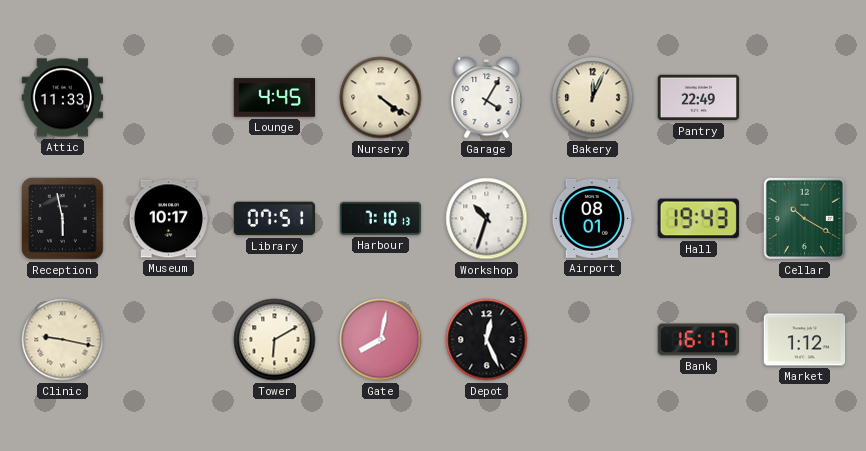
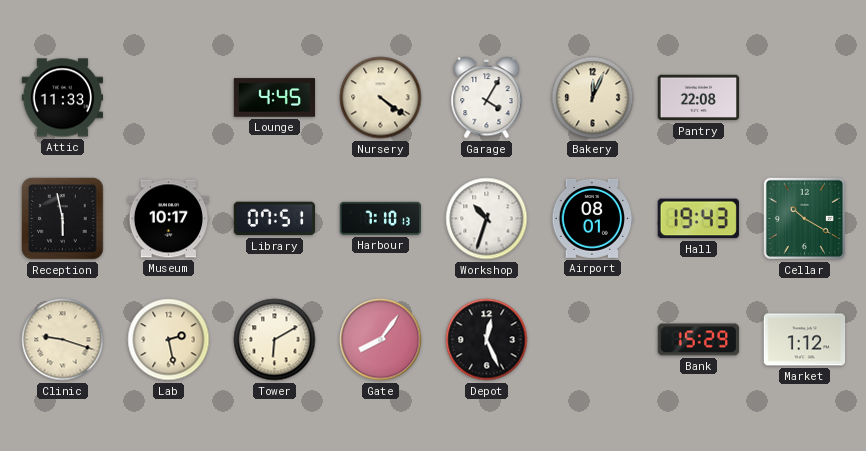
Pantry: 22:49 -> 22:08
Clinic: 9:17 -> 9:18
Lab: none -> 2:28
Gate: 8:02 -> 8:06
Bank: 16:17 -> 15:29
